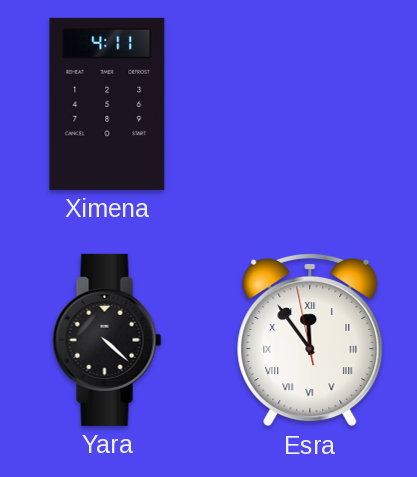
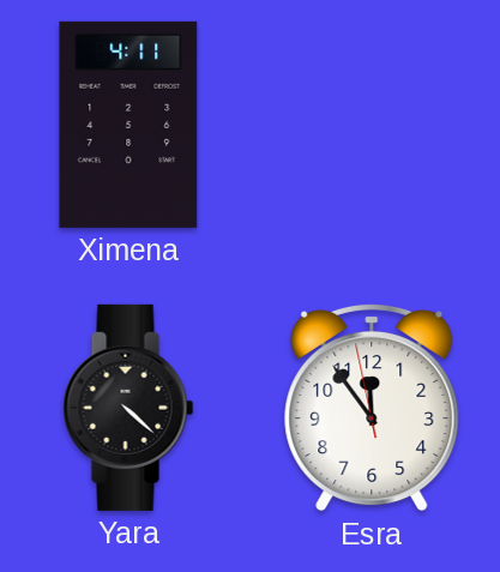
Esra numerals: Roman -> Arabic
